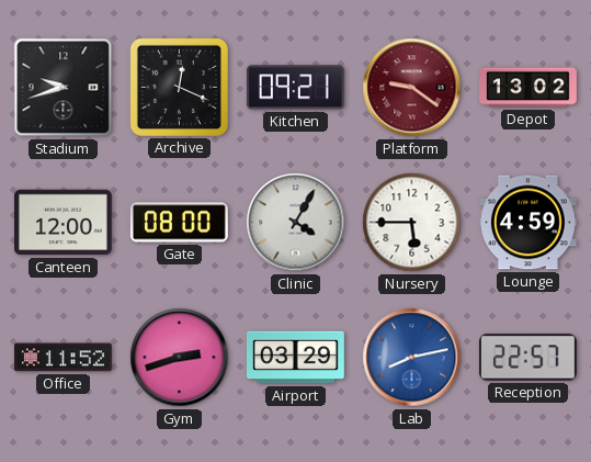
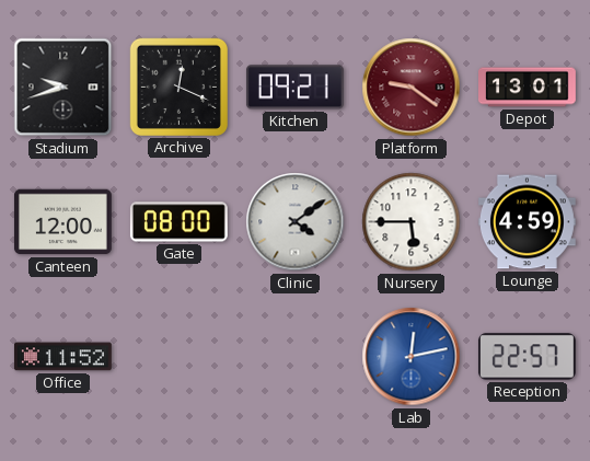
Depot: 13:02 -> 13:01
Clinic: 4:05 -> 4:09
Gym: 2:42 -> none
Airport: 03:29 -> none
Lab: 8:13 -> 12:13
